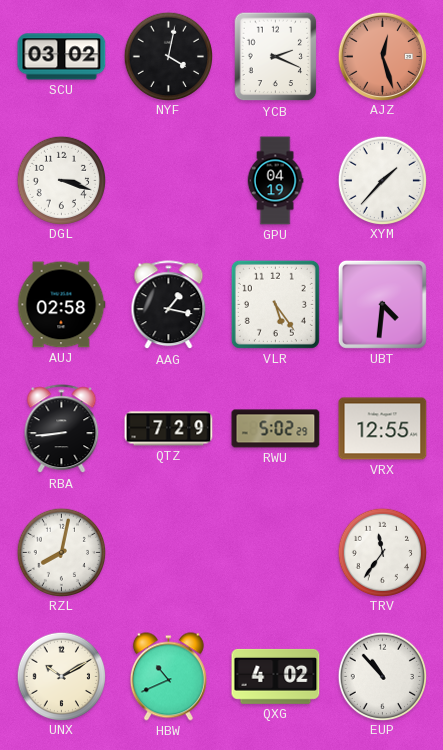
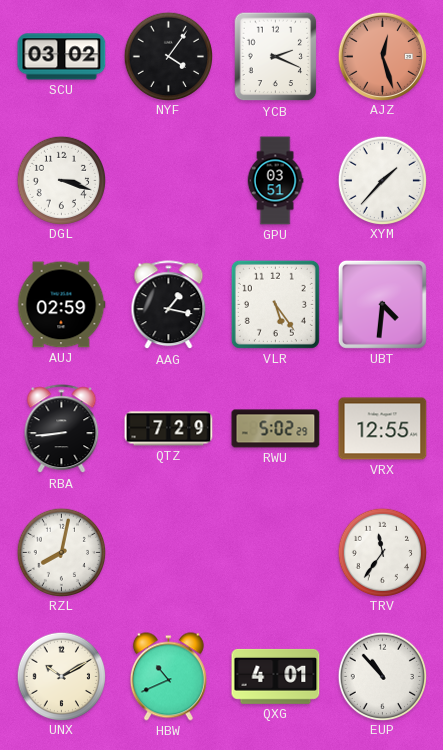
NYF: 4:02 -> 4:06
GPU: 04:19 -> 03:51
AUJ: 02:58 -> 02:59
QXG: 4:02 -> 4:01
